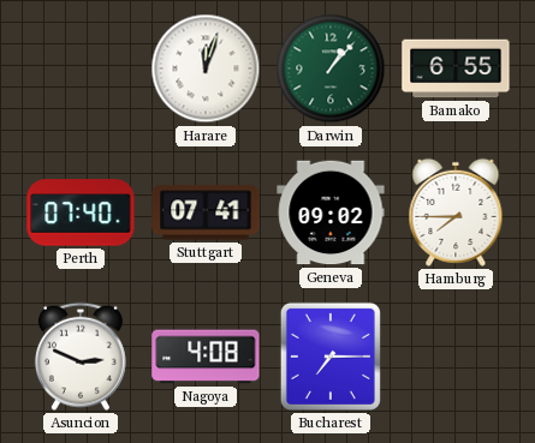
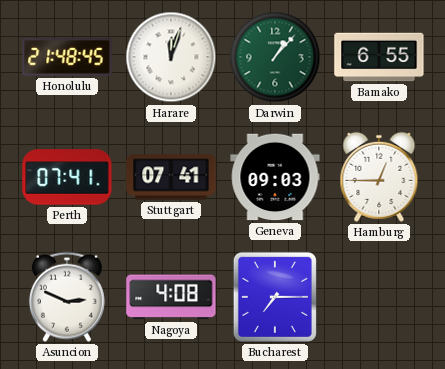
Honolulu: none -> 21:48
Perth: 07:40 -> 07:41
Geneva: 09:02 -> 09:03
Hamburg: 7:45 -> 12:45
